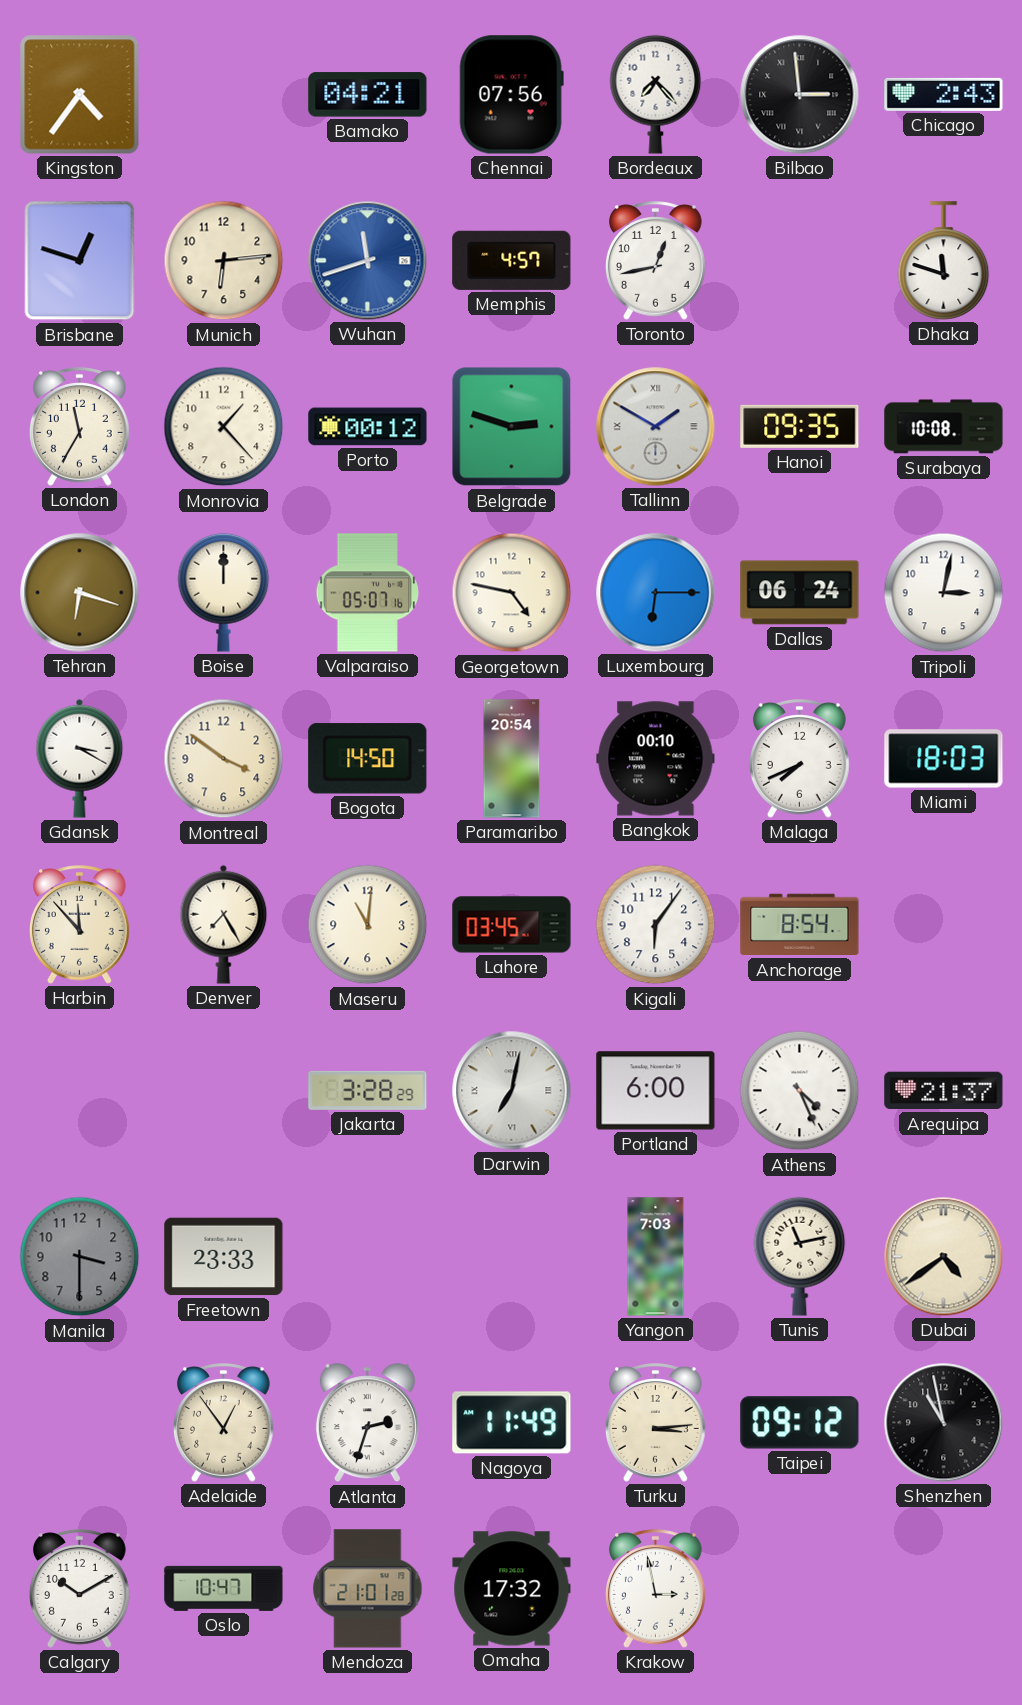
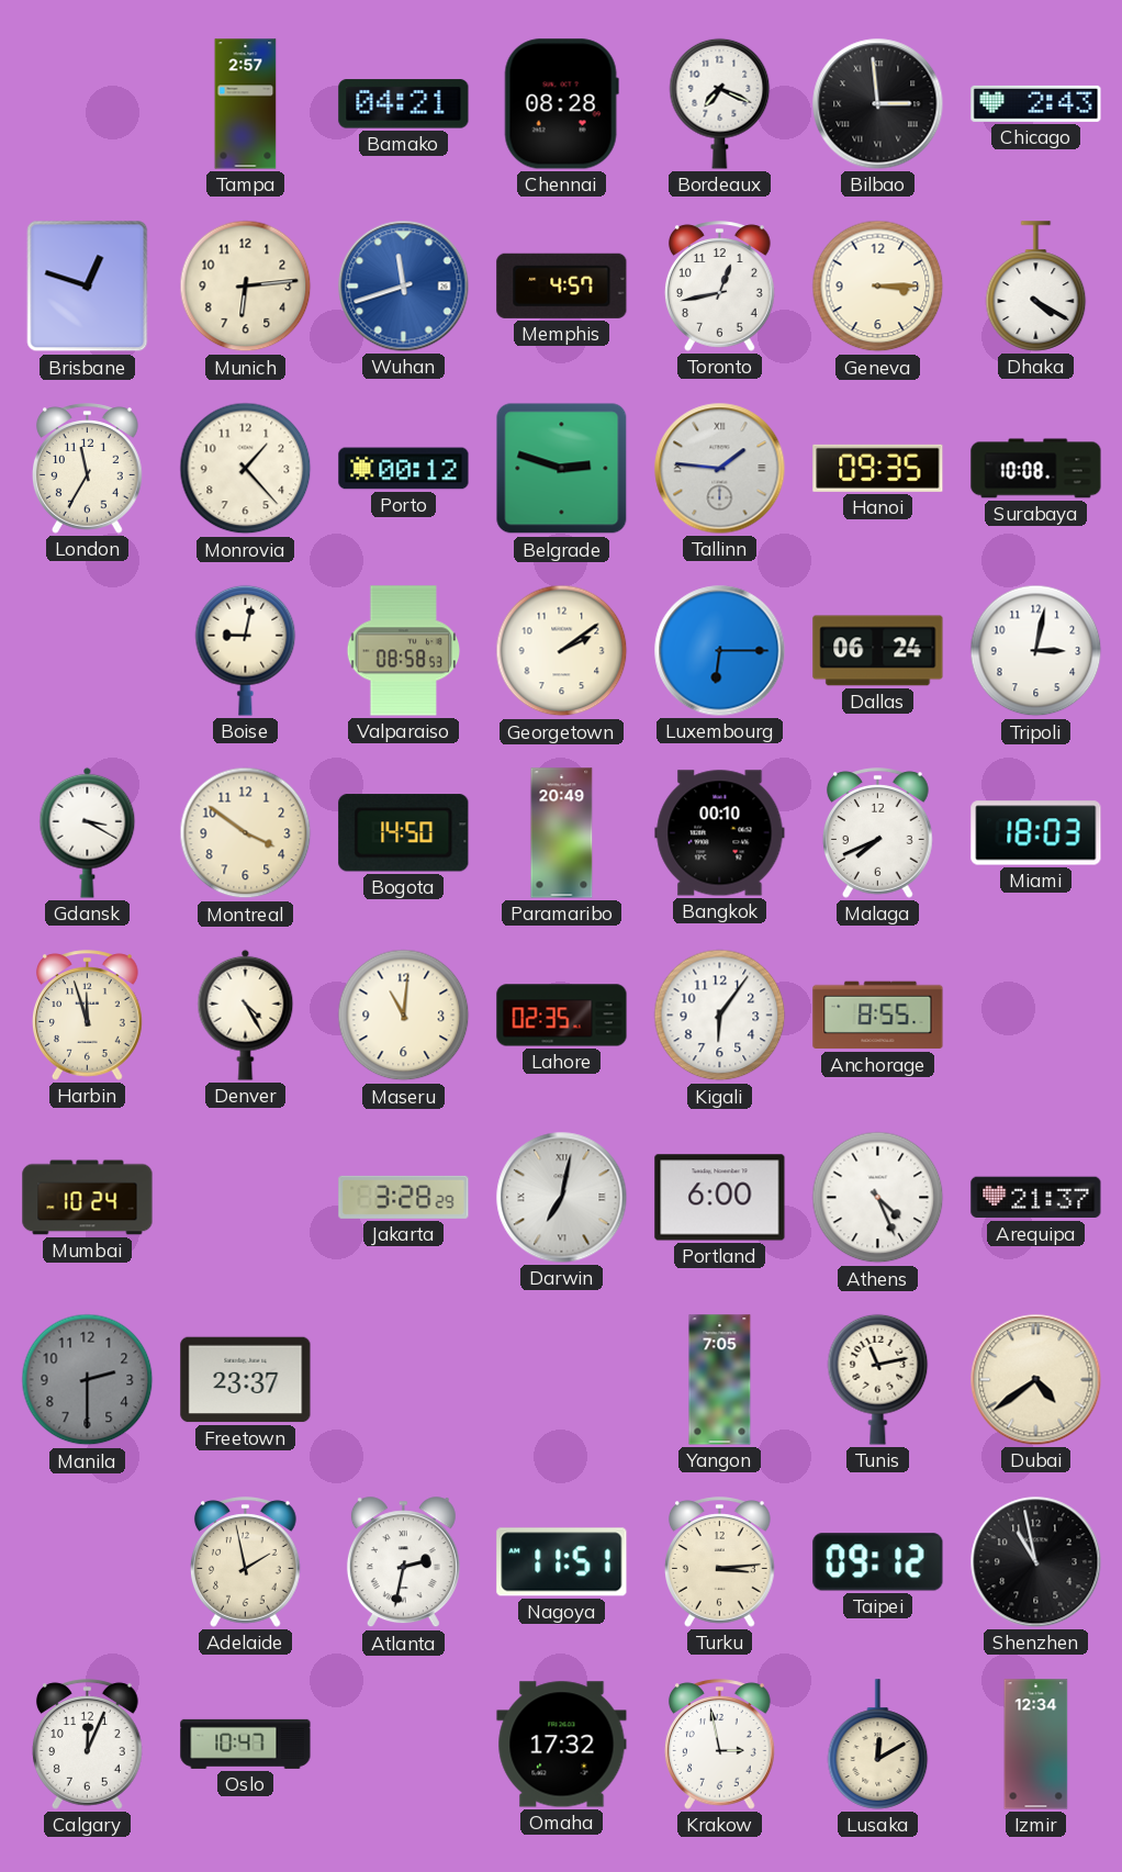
Kingston: 4:36 -> none
Tampa: none -> 2:57
Chennai: 07:56 -> 08:28
Bordeaux: 7:23 -> 7:19
Geneva: none -> 3:15
Dhaka: 11:48 -> 4:20
Tallinn: 1:50 -> 1:46
Tehran: 6:18 -> none
Boise: 12:00 -> 9:02
Valparaiso: 05:07 -> 08:58
Georgetown: 4:47 -> 2:09
Paramaribo: 20:54 -> 20:49
Harbin: 11:53 -> 11:57
Denver: 7:25 -> 4:25
Lahore: 03:45 -> 02:35
Anchorage: 8:54 -> 8:55
Mumbai: none -> 10:24
Manila: 3:30 -> 2:30
Freetown: 23:33 -> 23:37
Yangon: 7:03 -> 7:05
Adelaide: 12:54 -> 1:58
Atlanta: 2:33 -> 2:32
Nagoya: 11:49 -> 11:51
Calgary: 10:10 -> 12:04
Mendoza: 21:01 -> none
Lusaka: none -> 12:10
Izmir: none -> 12:34
